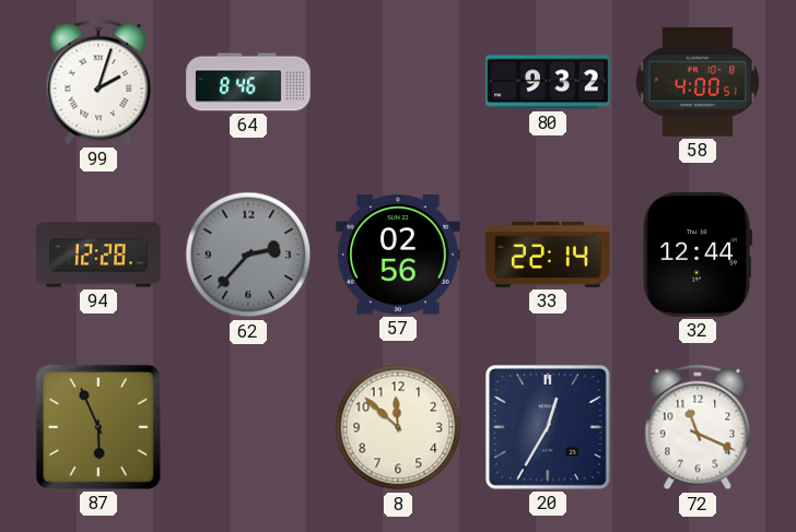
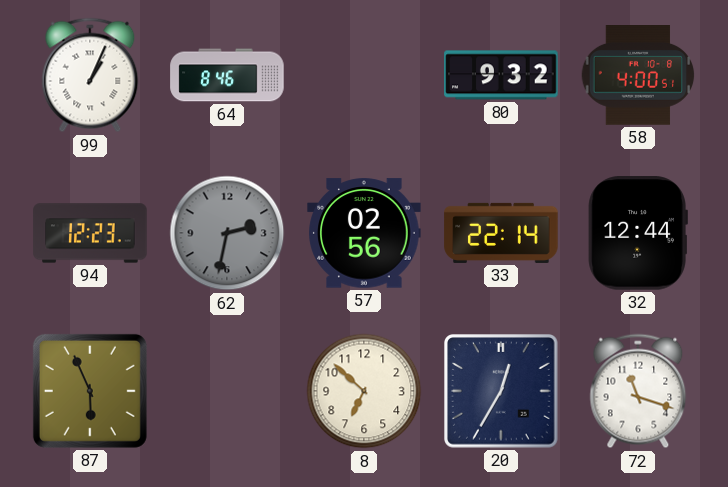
99: 2:03 -> 1:04
94: 12:28 -> 12:23
62: 2:37 -> 2:32
8: 11:52 -> 6:52
72: 11:19 -> 11:18
